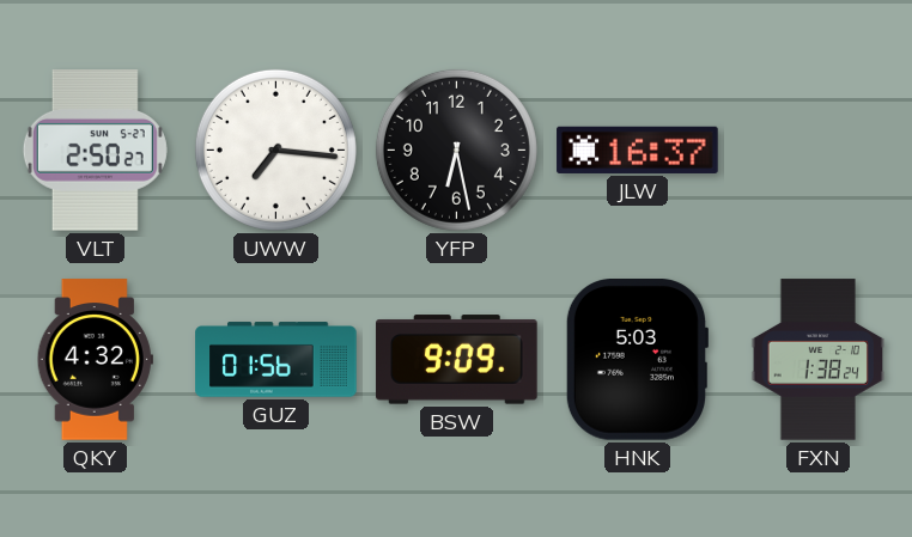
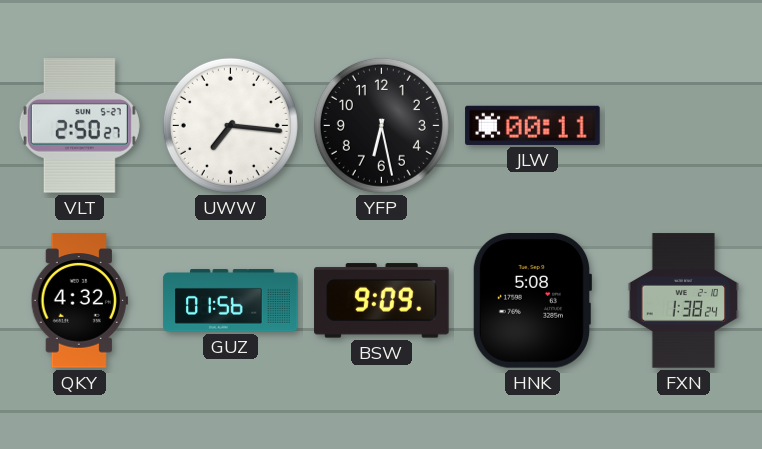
JLW: 16:37 -> 00:11
HNK: 5:03 -> 5:08
